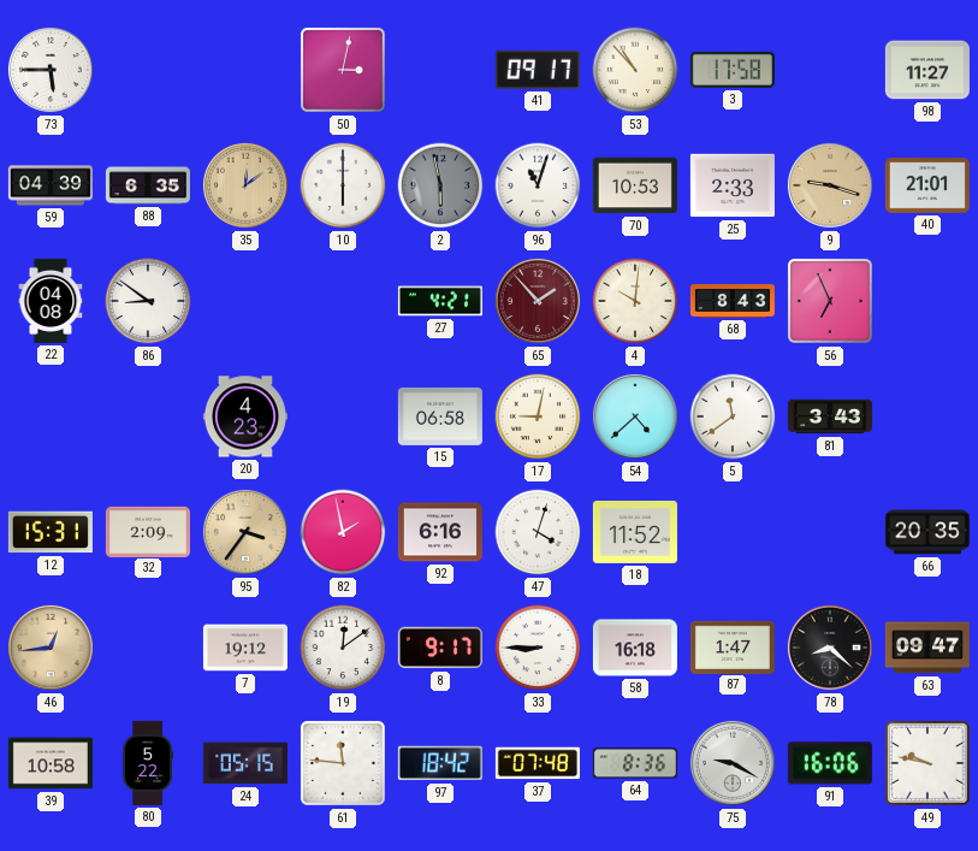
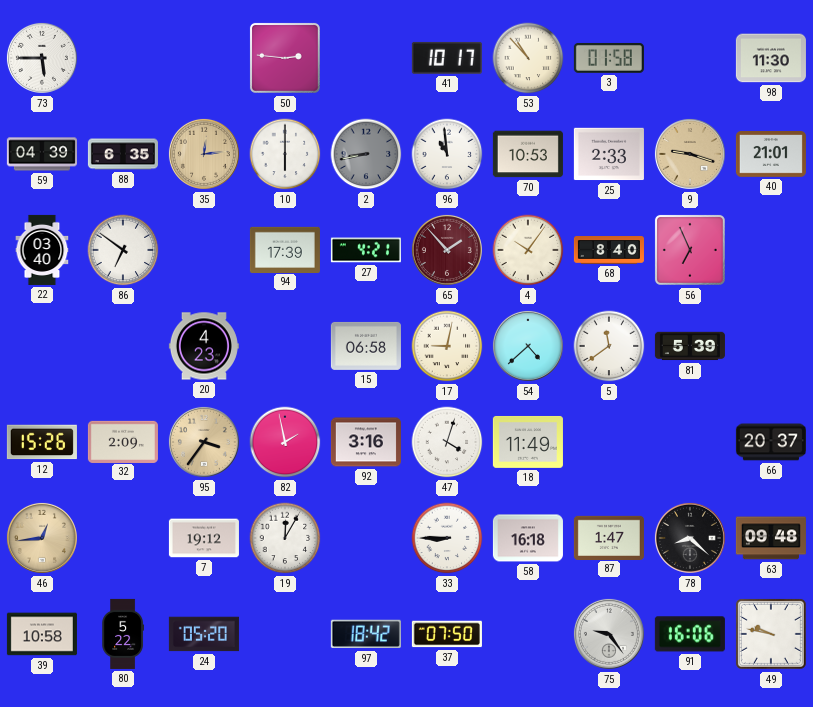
50: 3:02 -> 2:46
41: 09:17 -> 10:17
3: 17:58 -> 01:58
98: 11:27 -> 11:30
35: 12:09 -> 12:14
2: 5:58 -> 8:43
96: 11:03 -> 10:59
22: 04:08 -> 03:40
86: 8:51 -> 6:51
94: none -> 17:39
4: 10:01 -> 10:06
68: 8:43 -> 8:40
81: 3:43 -> 5:39
12: 15:31 -> 15:26
92: 6:16 -> 3:16
18: 11:52 -> 11:49
66: 20:35 -> 20:37
19: 12:09 -> 12:05
8: 9:17 -> none
63: 09:47 -> 09:48
24: 05:15 -> 05:20
61: 11:46 -> none
37: 07:48 -> 07:50
64: 8:36 -> none
75: 9:20 -> 9:24
